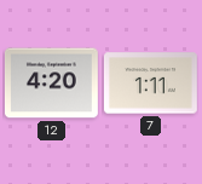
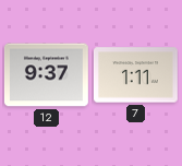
12: 4:20 -> 9:37
